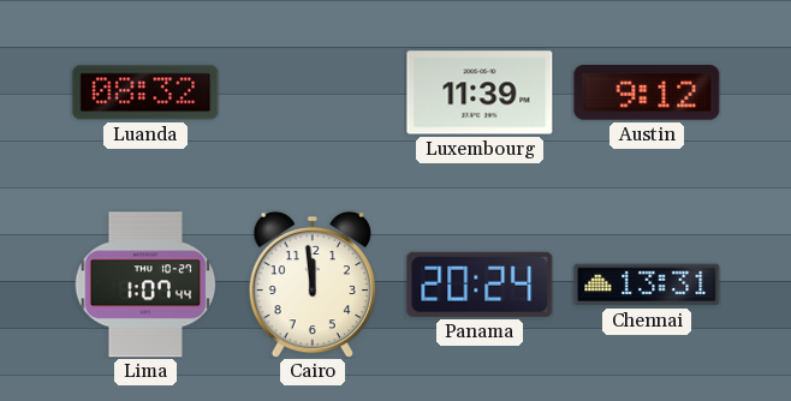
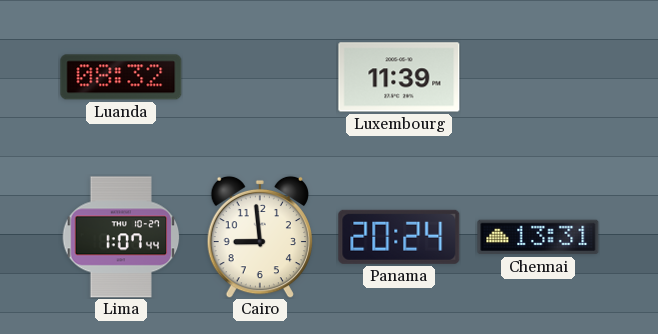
Austin: 9:12 -> none
Cairo: 11:59 -> 8:59
